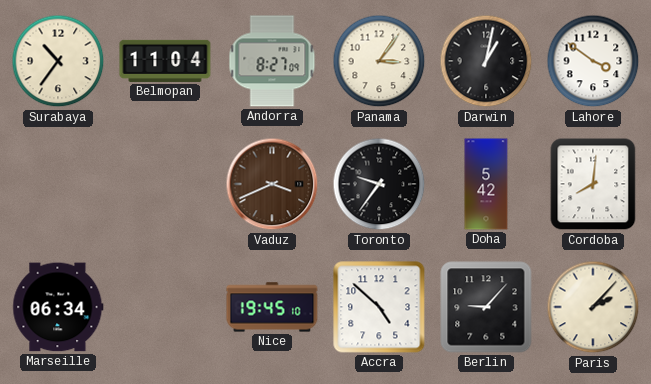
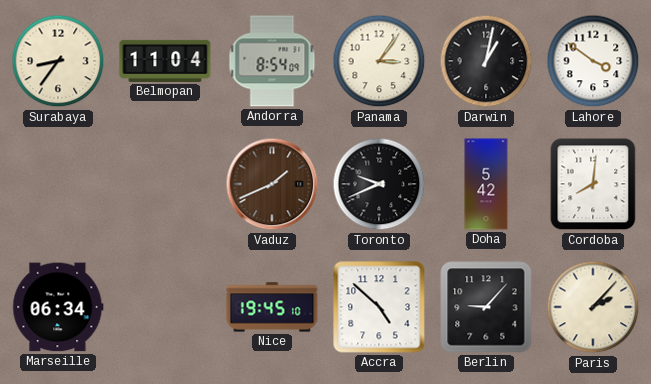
Surabaya: 10:36 -> 8:36
Andorra: 8:27 -> 8:54
Vaduz: 3:41 -> 1:41
Toronto: 9:36 -> 9:41
